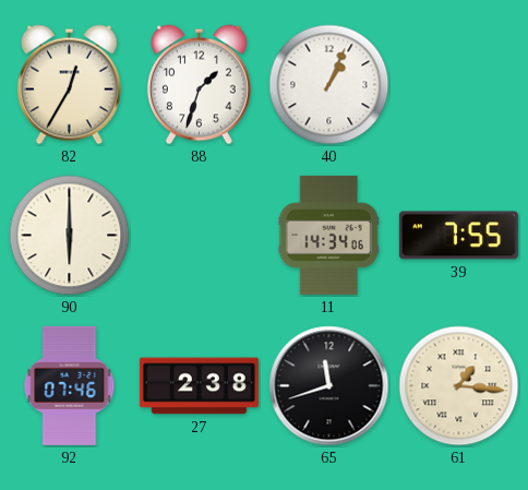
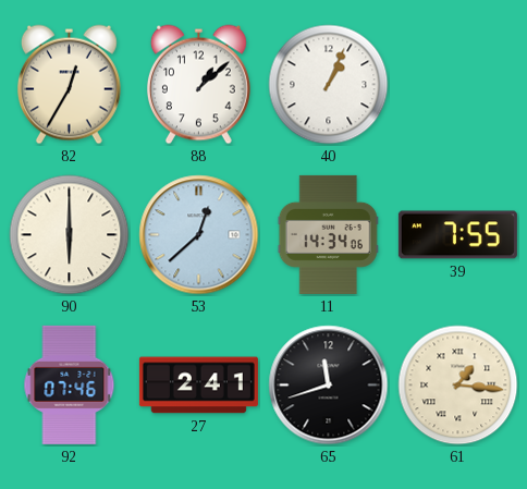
88: 1:33 -> 1:08
53: none -> 12:38
27: 2:38 -> 2:41
